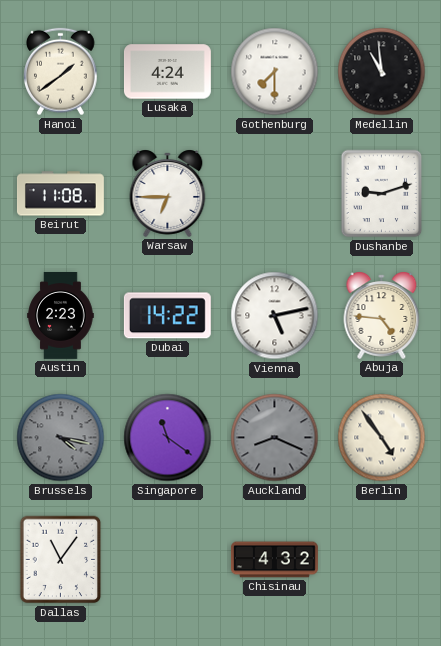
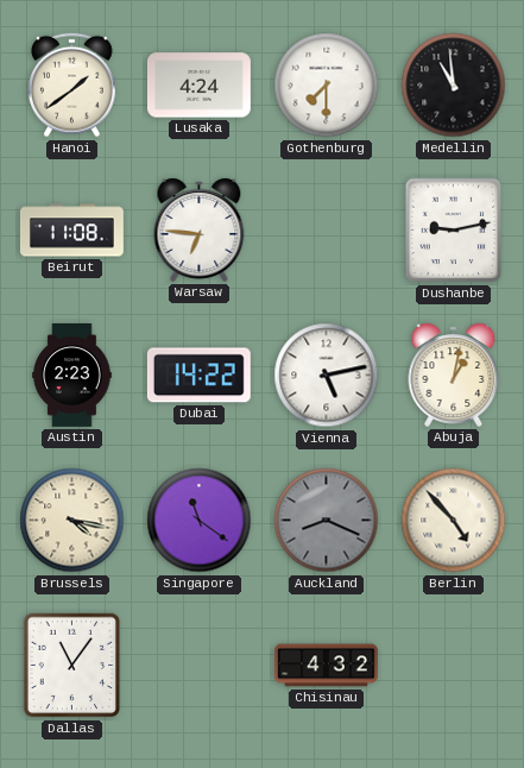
Warsaw: 6:45 -> 6:46
Dushanbe: 9:12 -> 9:13
Abuja: 4:46 -> 1:02
Brussels dial: grey -> cream
Berlin: 4:54 -> 4:53
